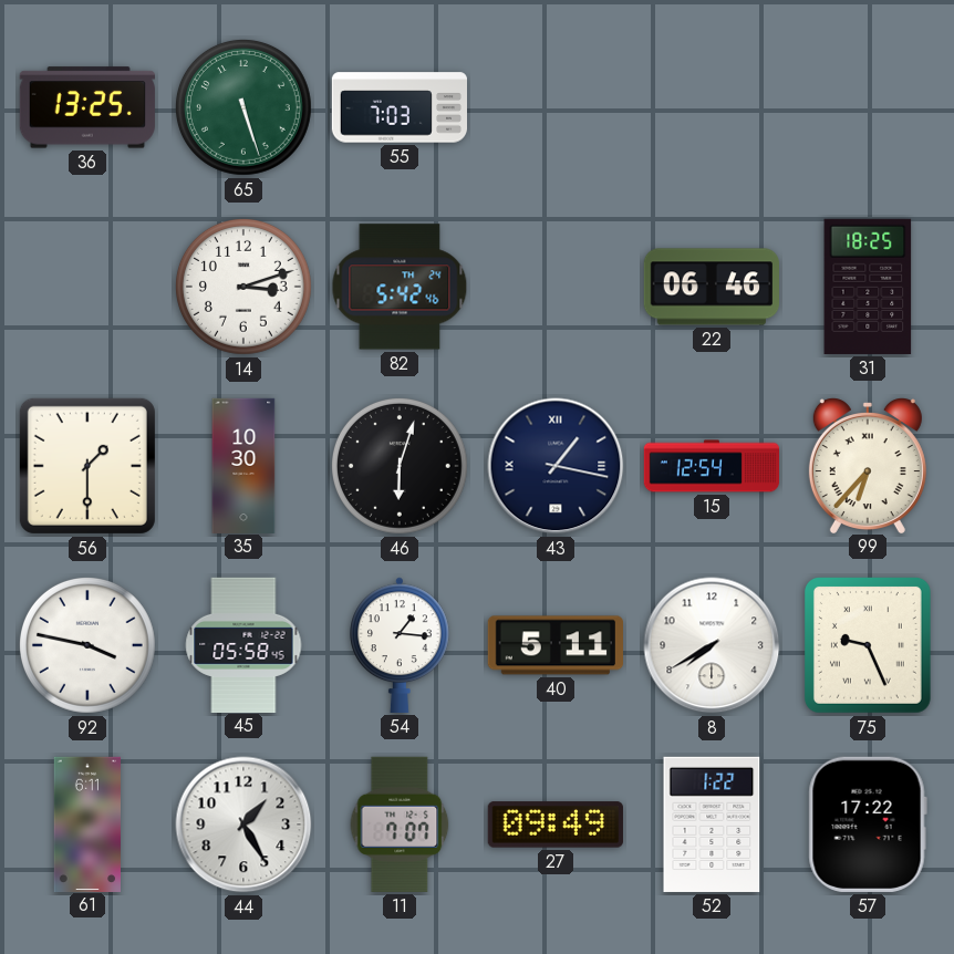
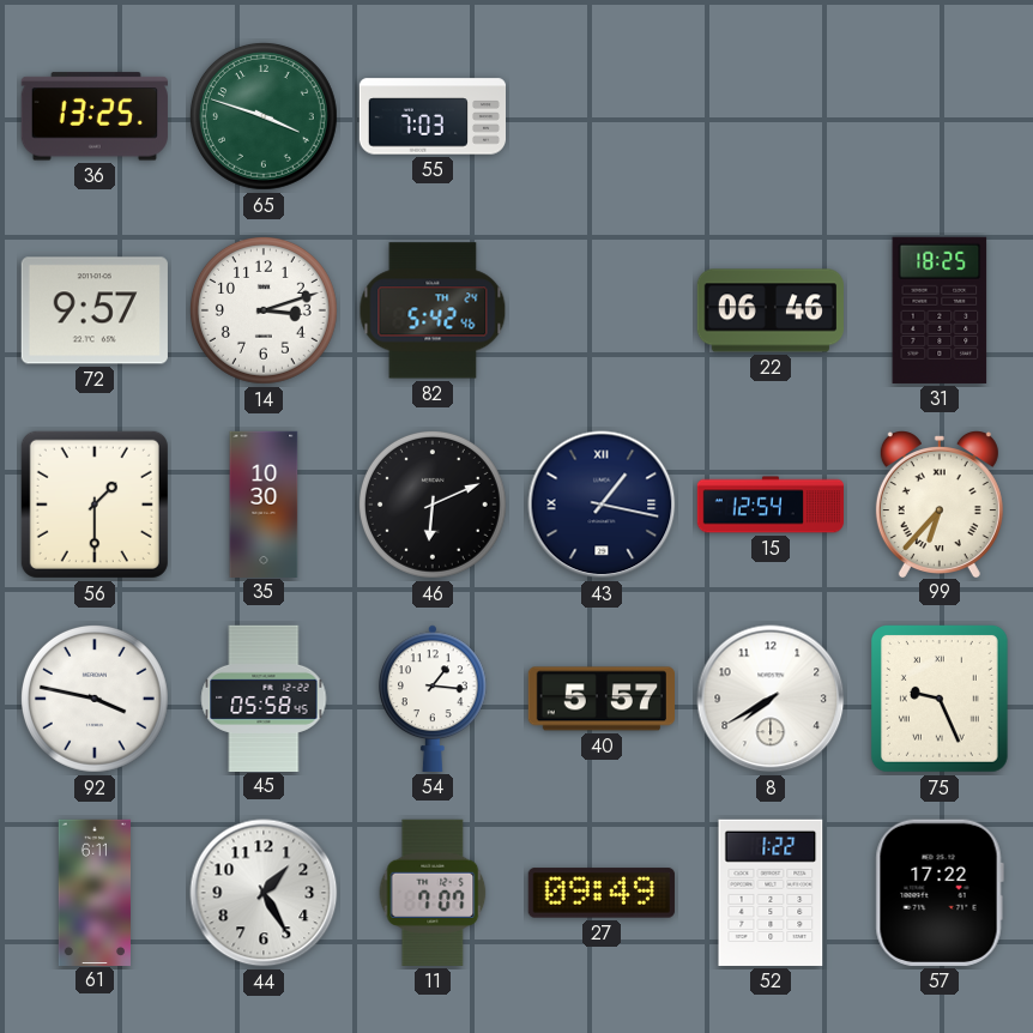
65: 5:27 -> 3:48
72: none -> 9:57
46: 6:03 -> 6:11
40: 5:11 -> 5:57
